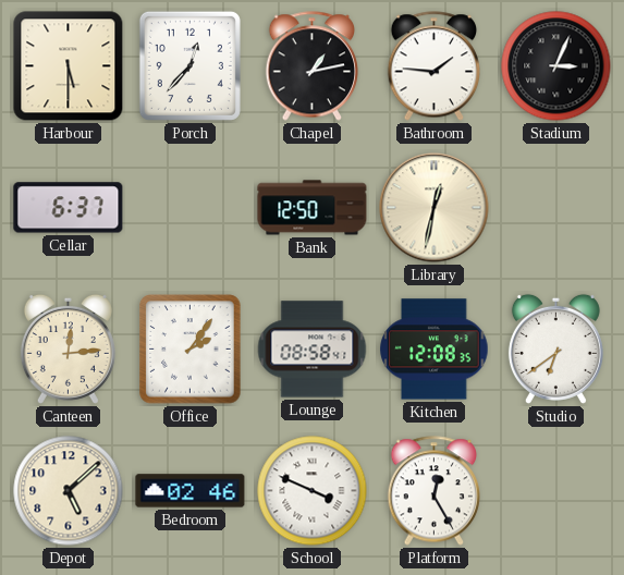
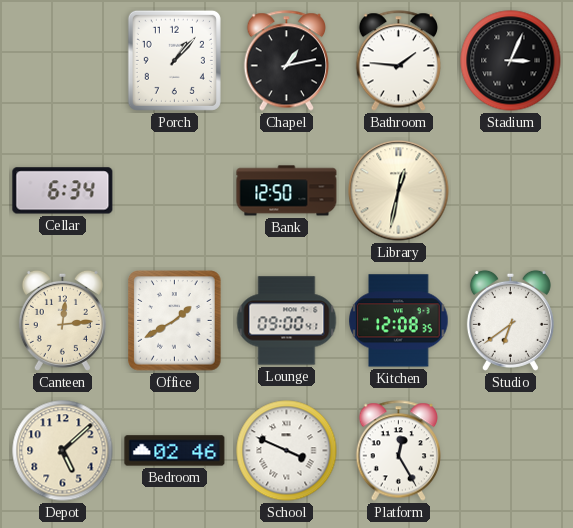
Harbour: 5:30 -> none
Porch: 12:37 -> 1:07
Cellar: 6:37 -> 6:34
Office: 2:06 -> 1:40
Lounge: 08:58 -> 09:00
